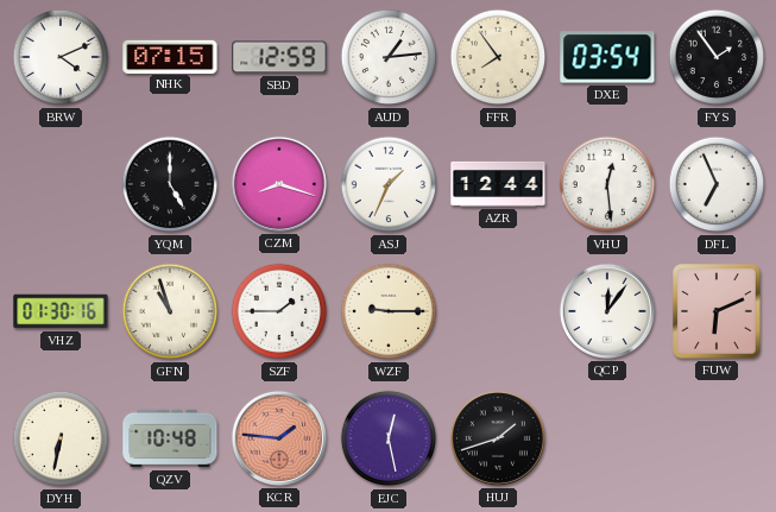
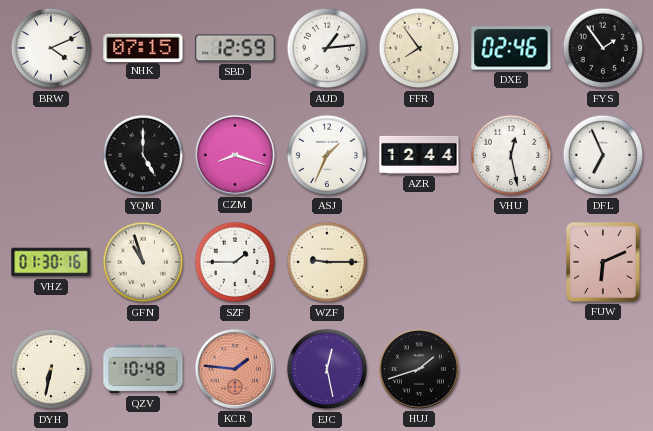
DXE: 03:54 -> 02:46
VHU: 12:29 -> 12:28
QCP: 12:06 -> none
